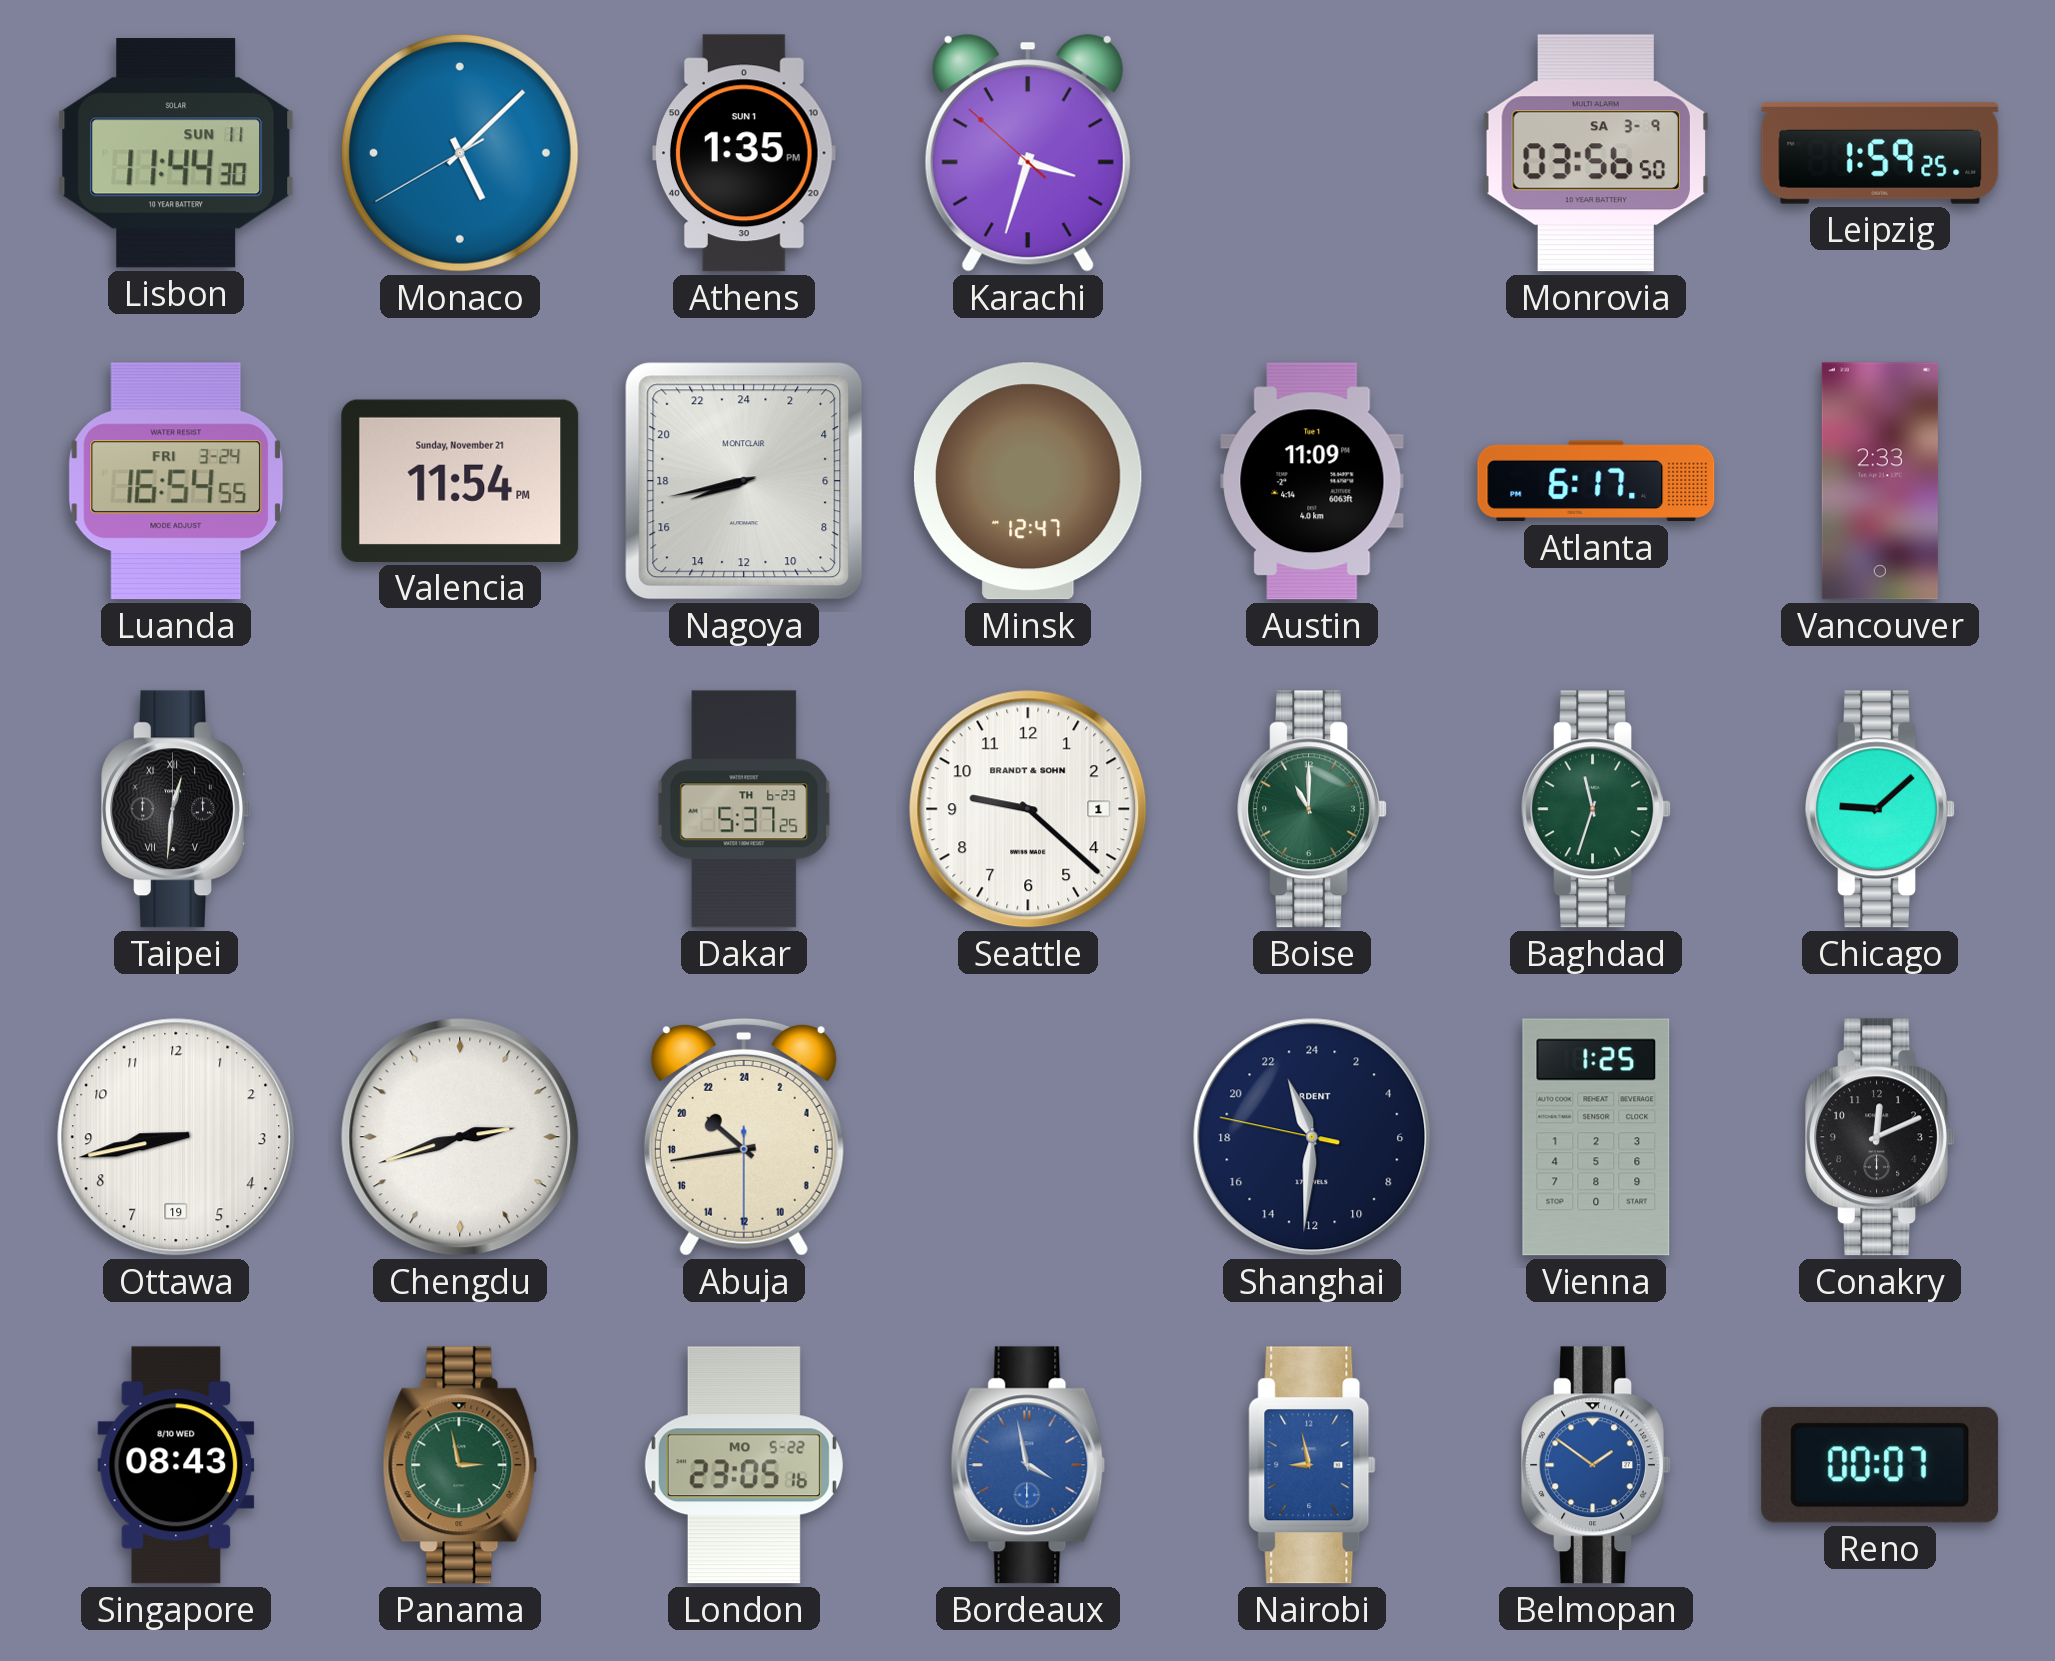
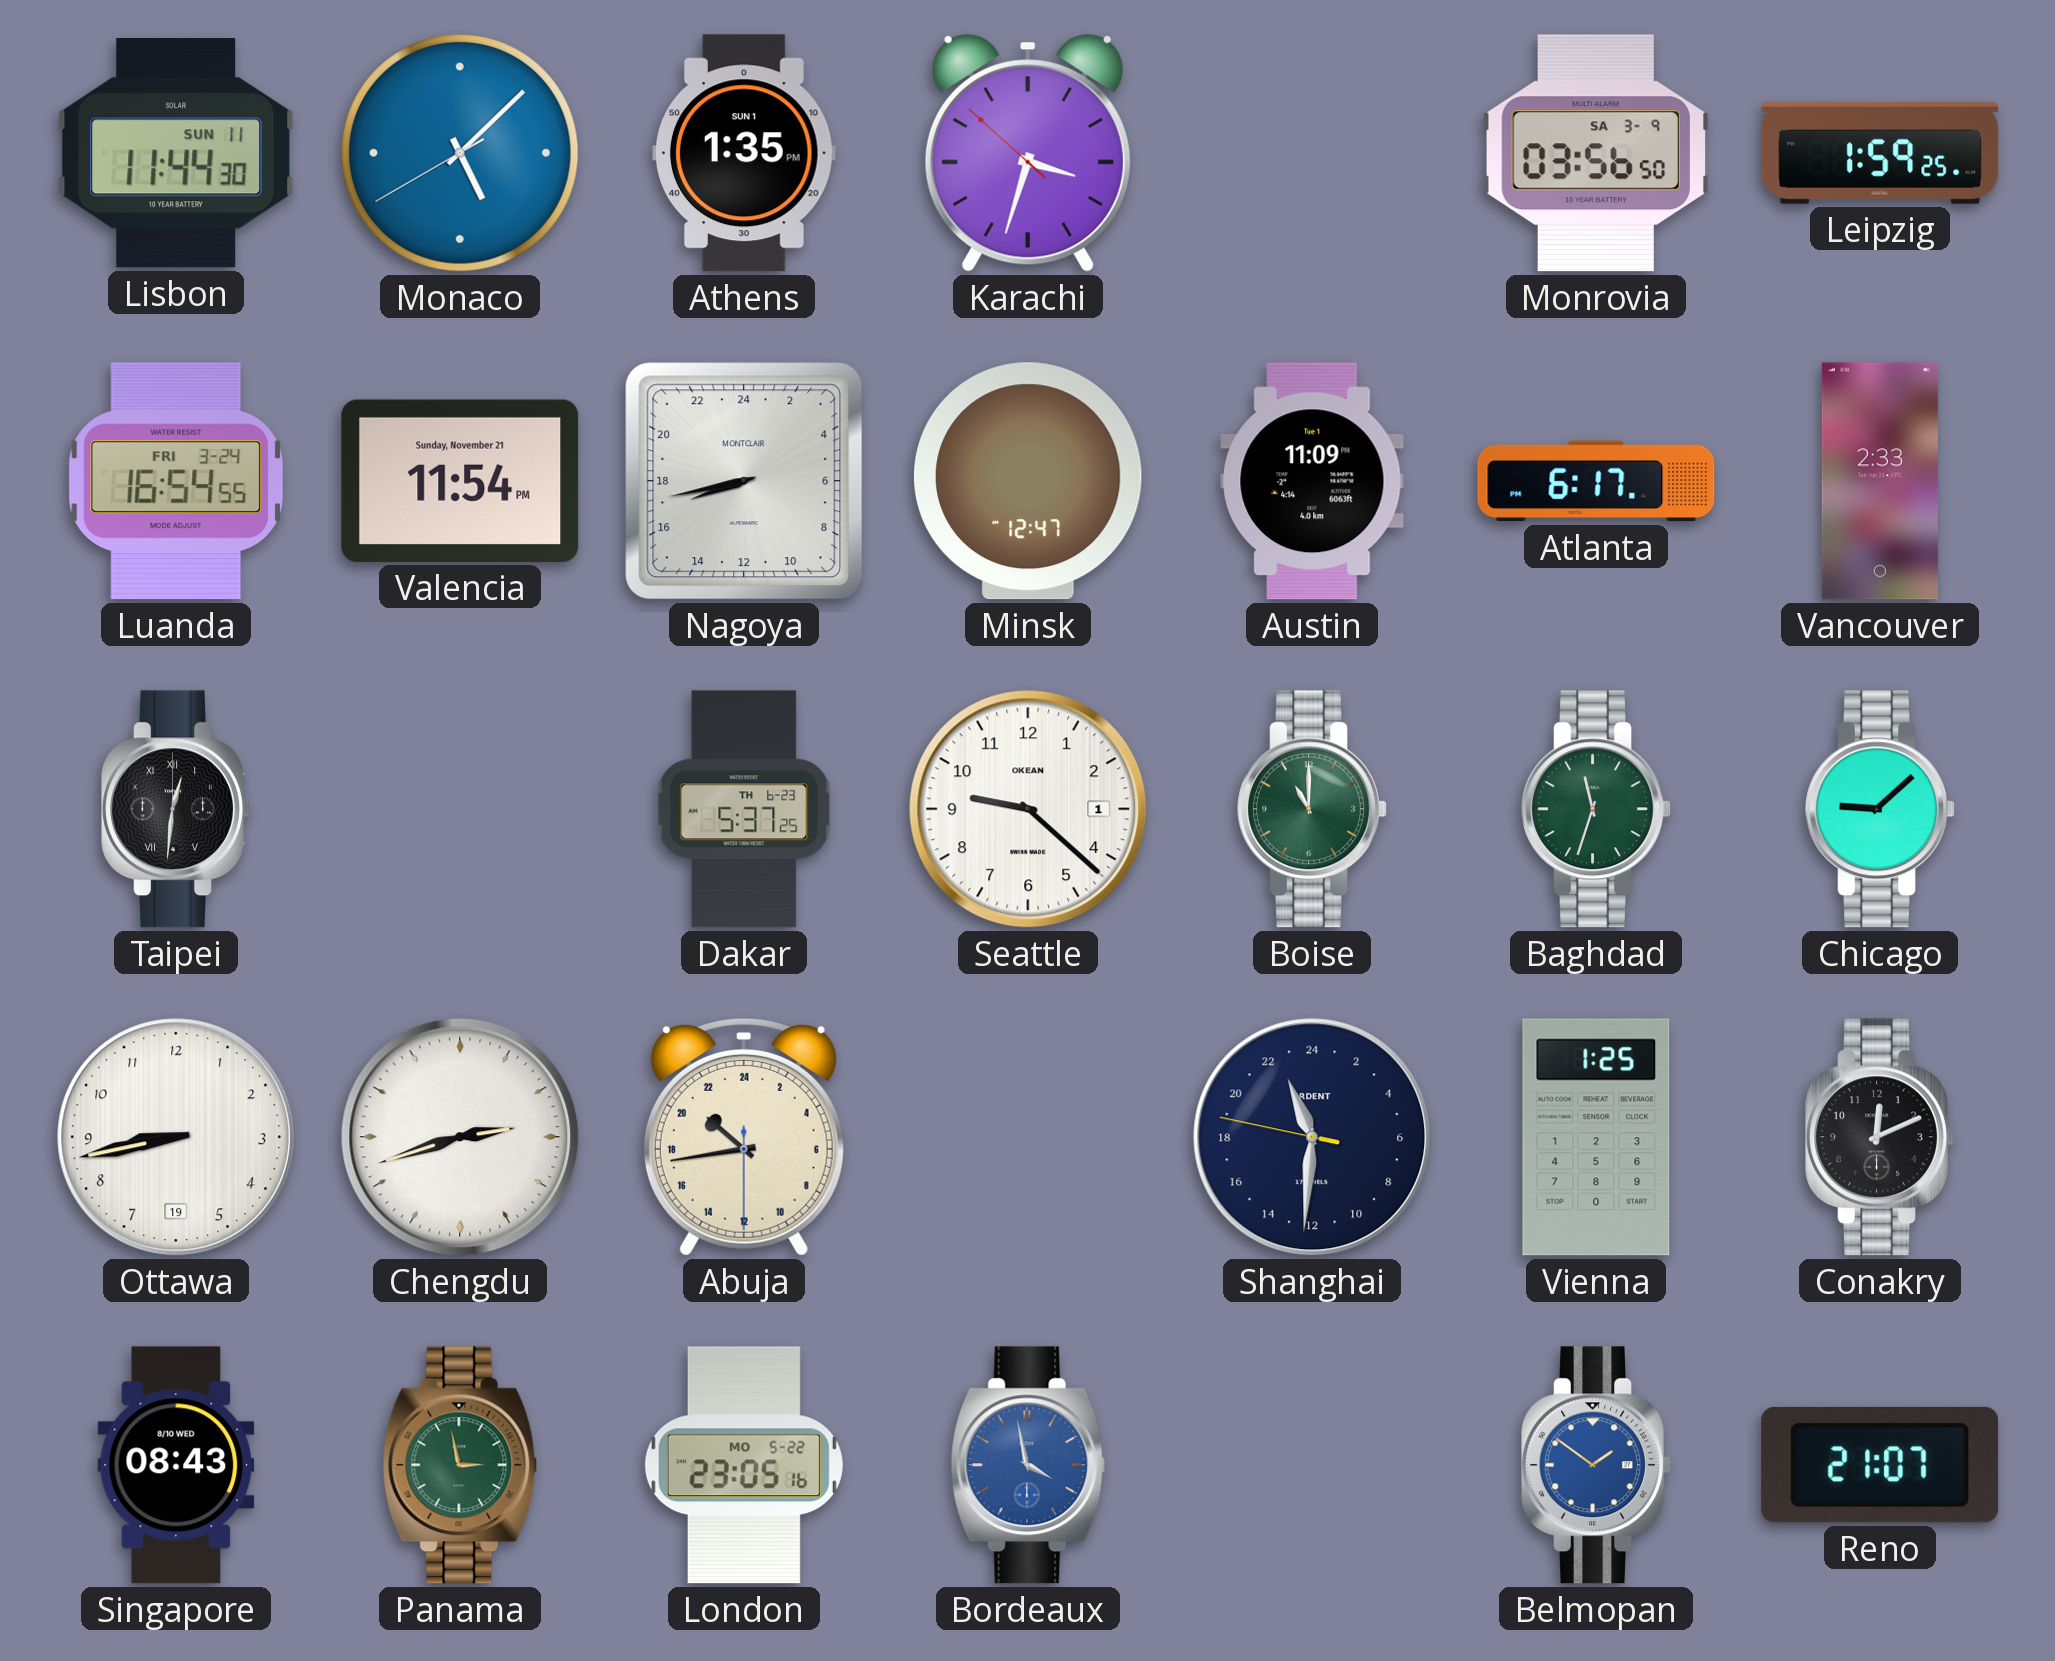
Seattle brand: BRANDT & SOHN -> OKEAN
Nairobi: 8:58 -> none
Reno: 00:07 -> 21:07
